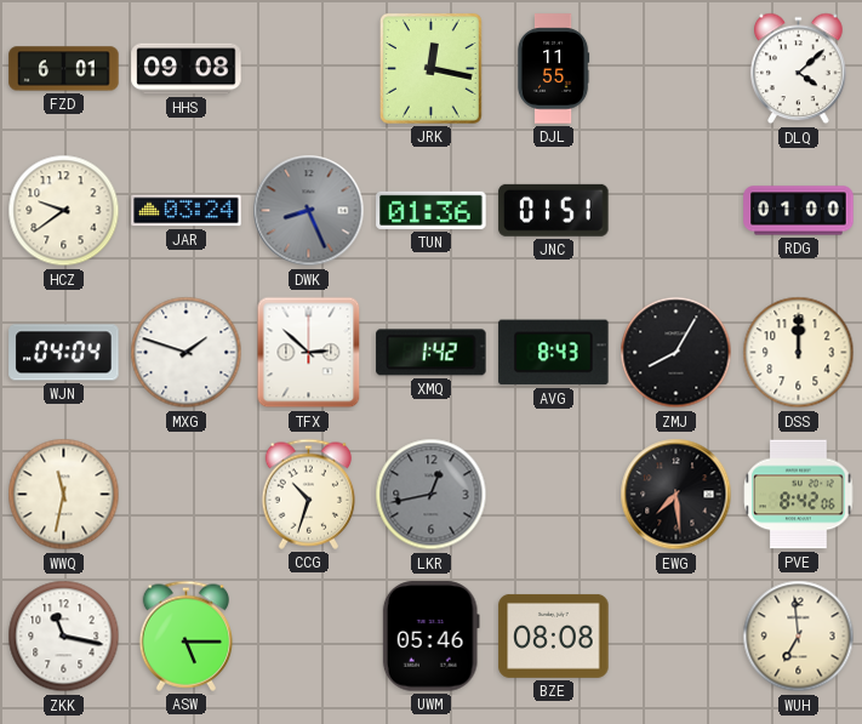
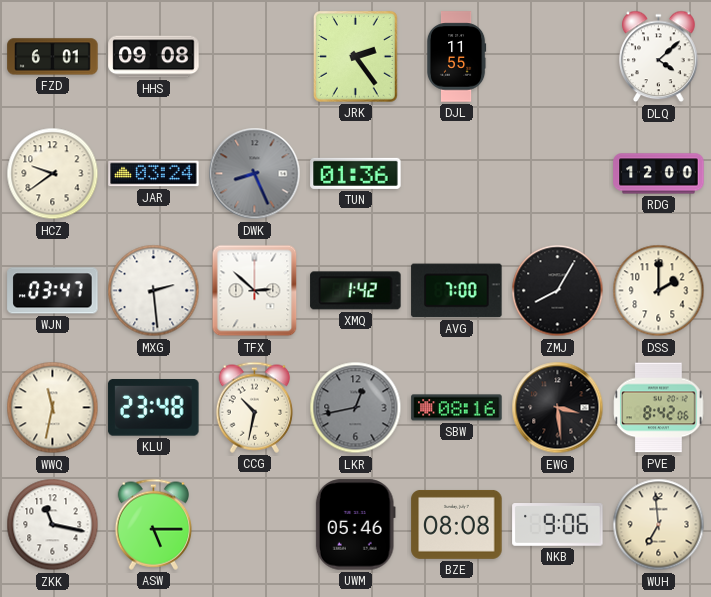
JRK: 12:17 -> 2:24
JNC: 01:51 -> none
RDG: 01:00 -> 12:00
WJN: 04:04 -> 03:47
MXG: 1:48 -> 2:29
AVG: 8:43 -> 7:00
DSS: 12:00 -> 2:00
KLU: none -> 23:48
CCG: 10:33 -> 10:32
SBW: none -> 08:16
EWG: 7:29 -> 3:29
NKB: none -> 9:06
